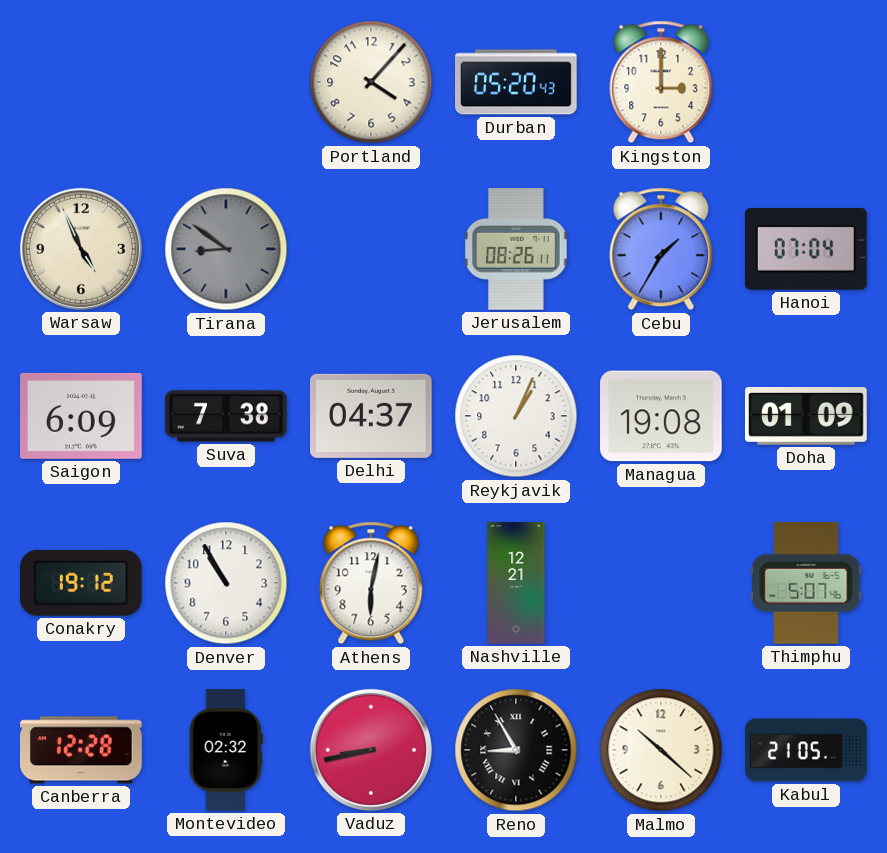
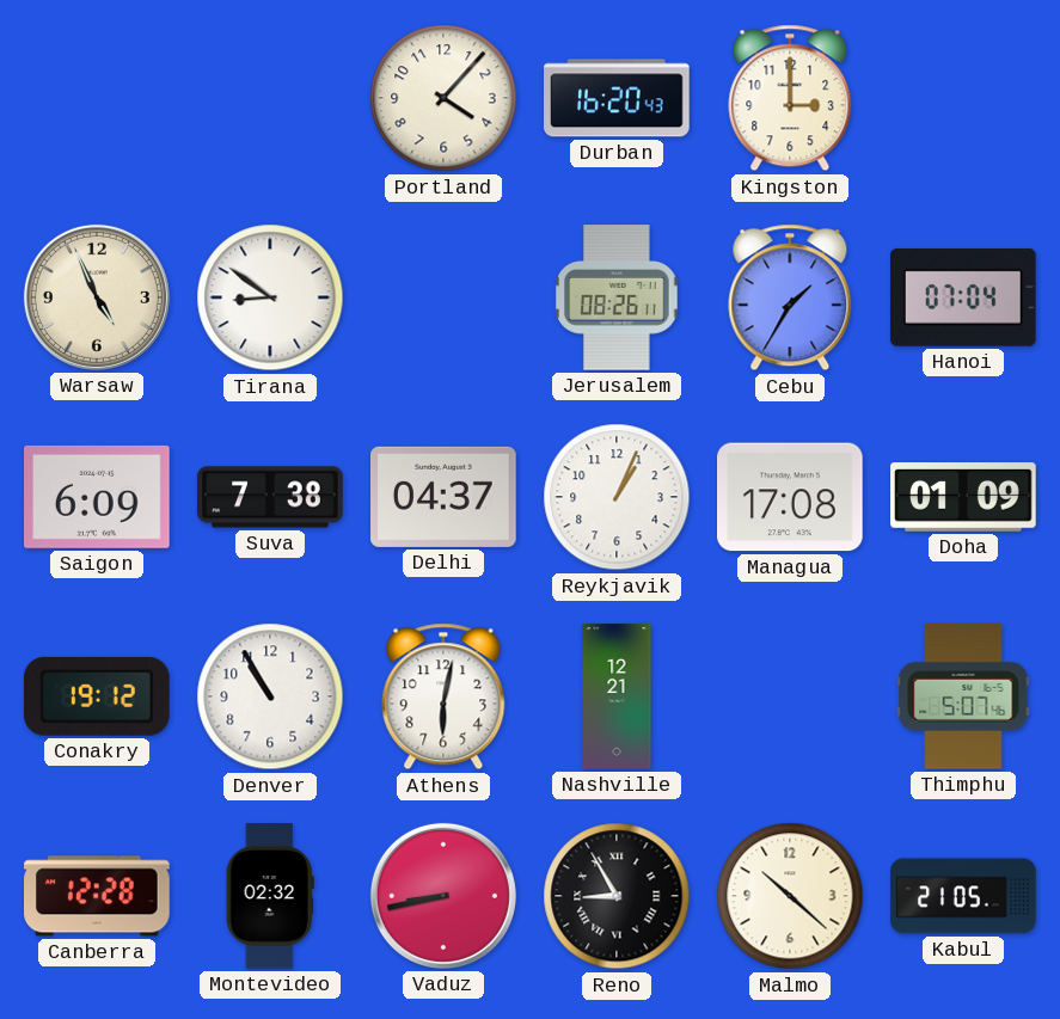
Durban: 05:20 -> 16:20
Tirana dial: grey -> white
Managua: 19:08 -> 17:08
